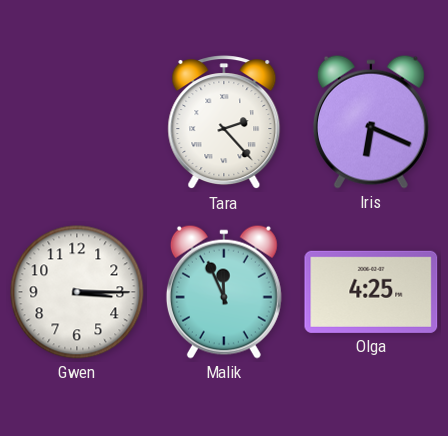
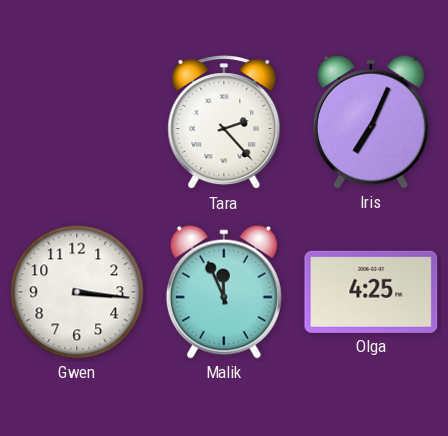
Iris: 6:19 -> 7:04
Gwen: 3:15 -> 3:16
